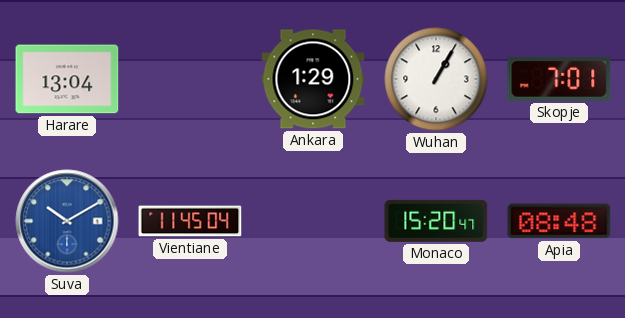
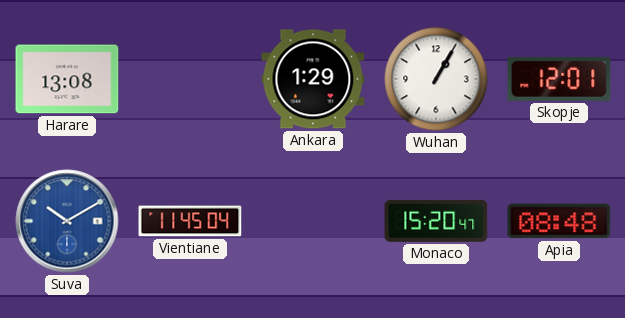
Harare: 13:04 -> 13:08
Skopje: 7:01 -> 12:01
